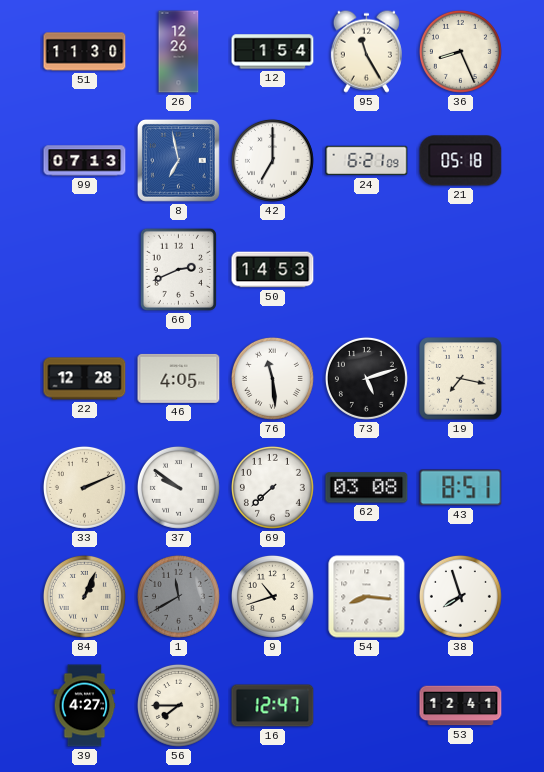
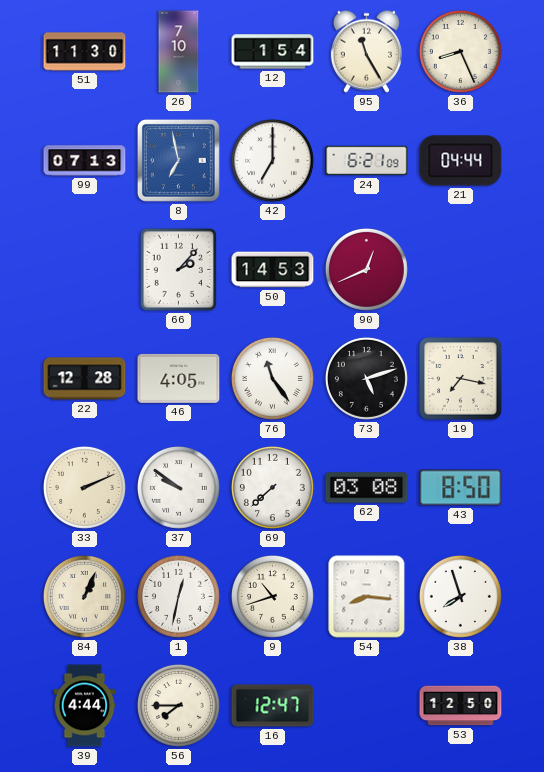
26: 12:26 -> 7:10
21: 05:18 -> 04:44
66: 2:41 -> 2:07
90: none -> 12:41
76: 11:29 -> 11:24
43: 8:51 -> 8:50
1: 11:40 -> 12:32
1 dial: grey -> white
39: 4:27 -> 4:44
53: 12:41 -> 12:50
